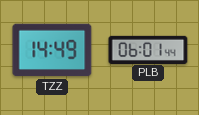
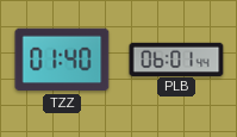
TZZ: 14:49 -> 01:40
